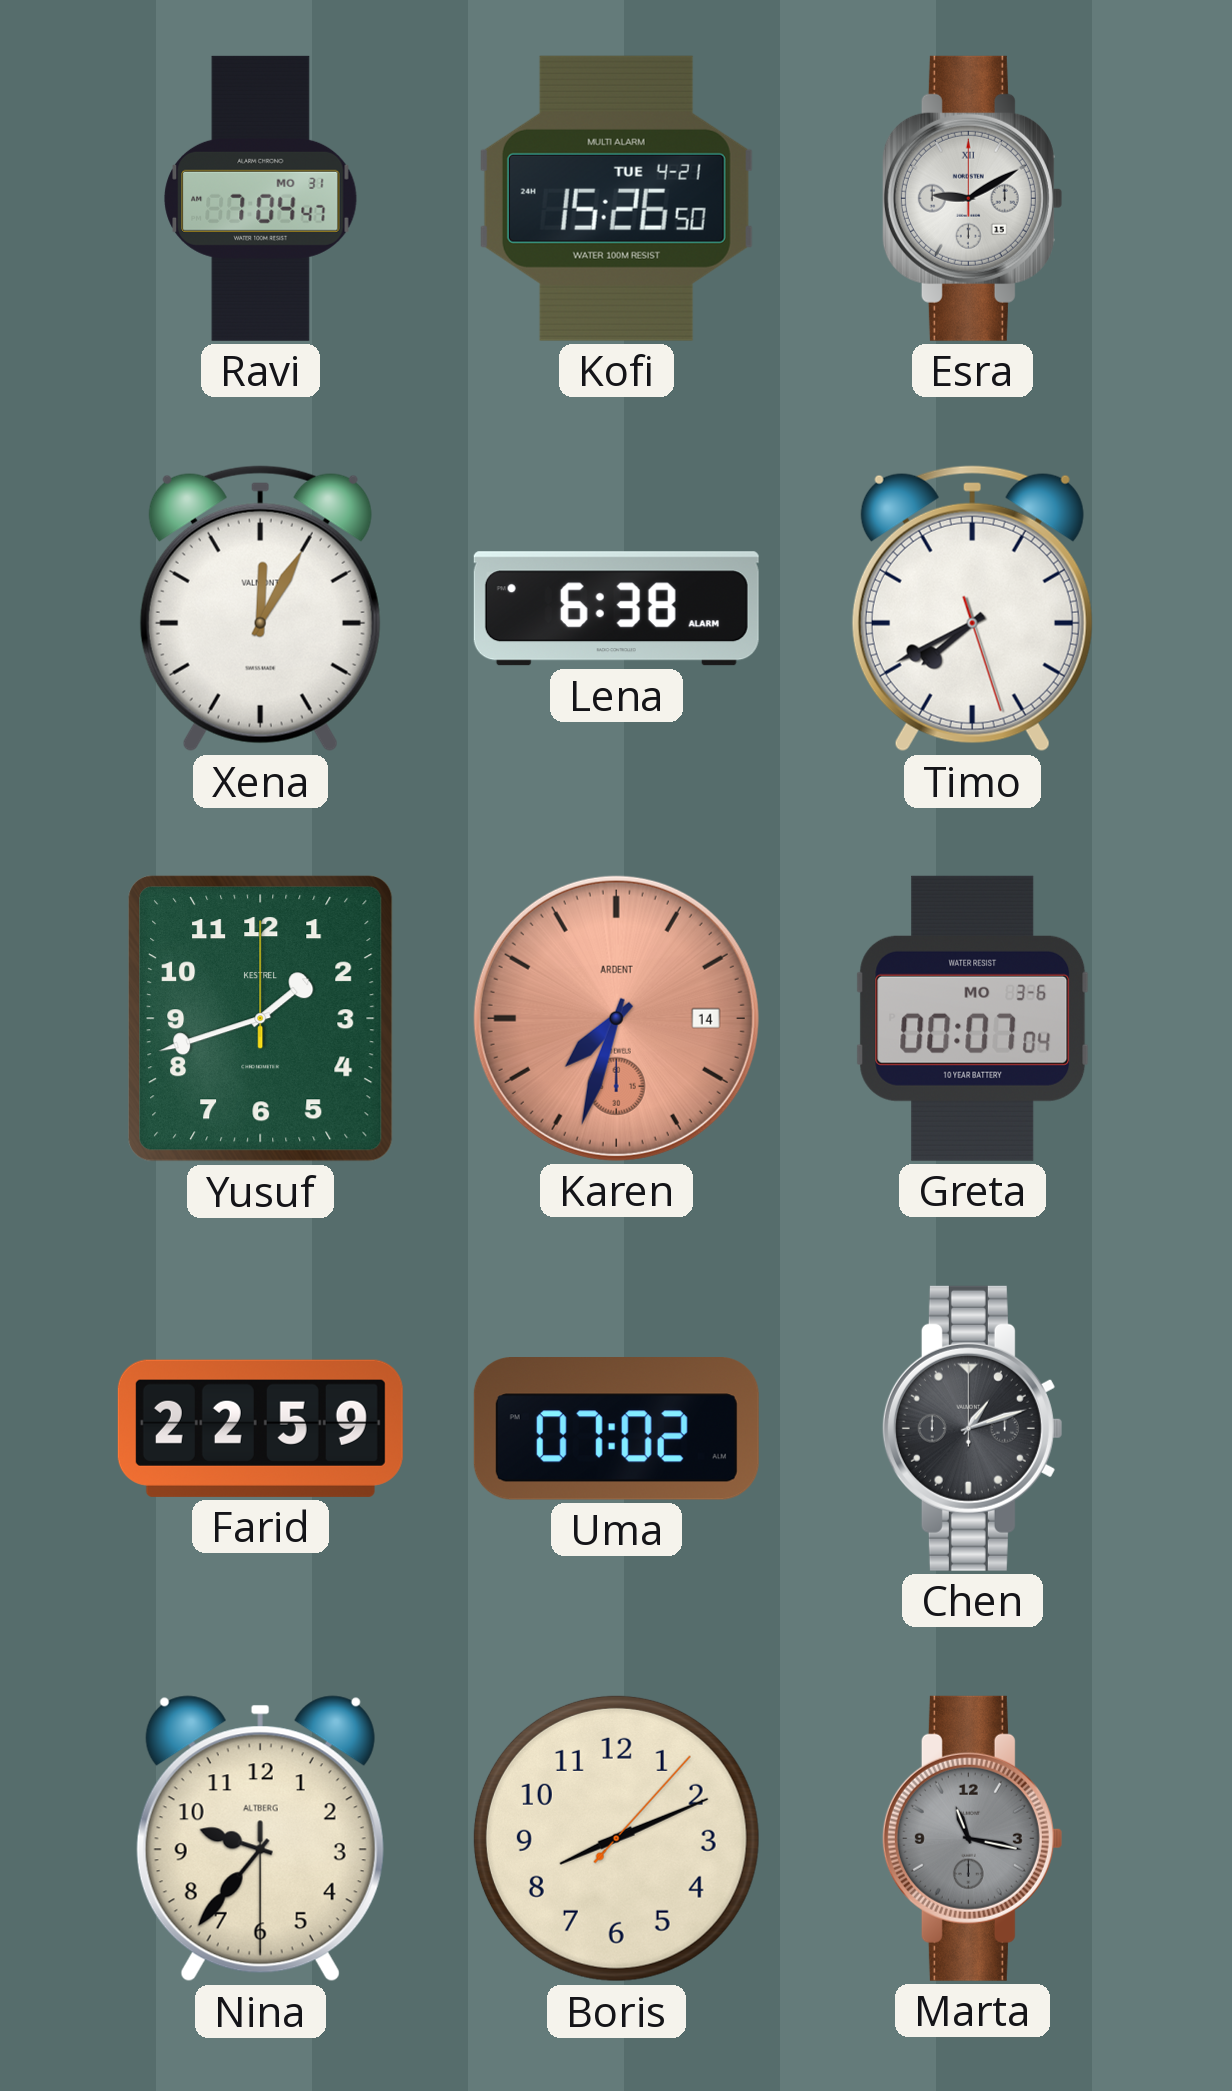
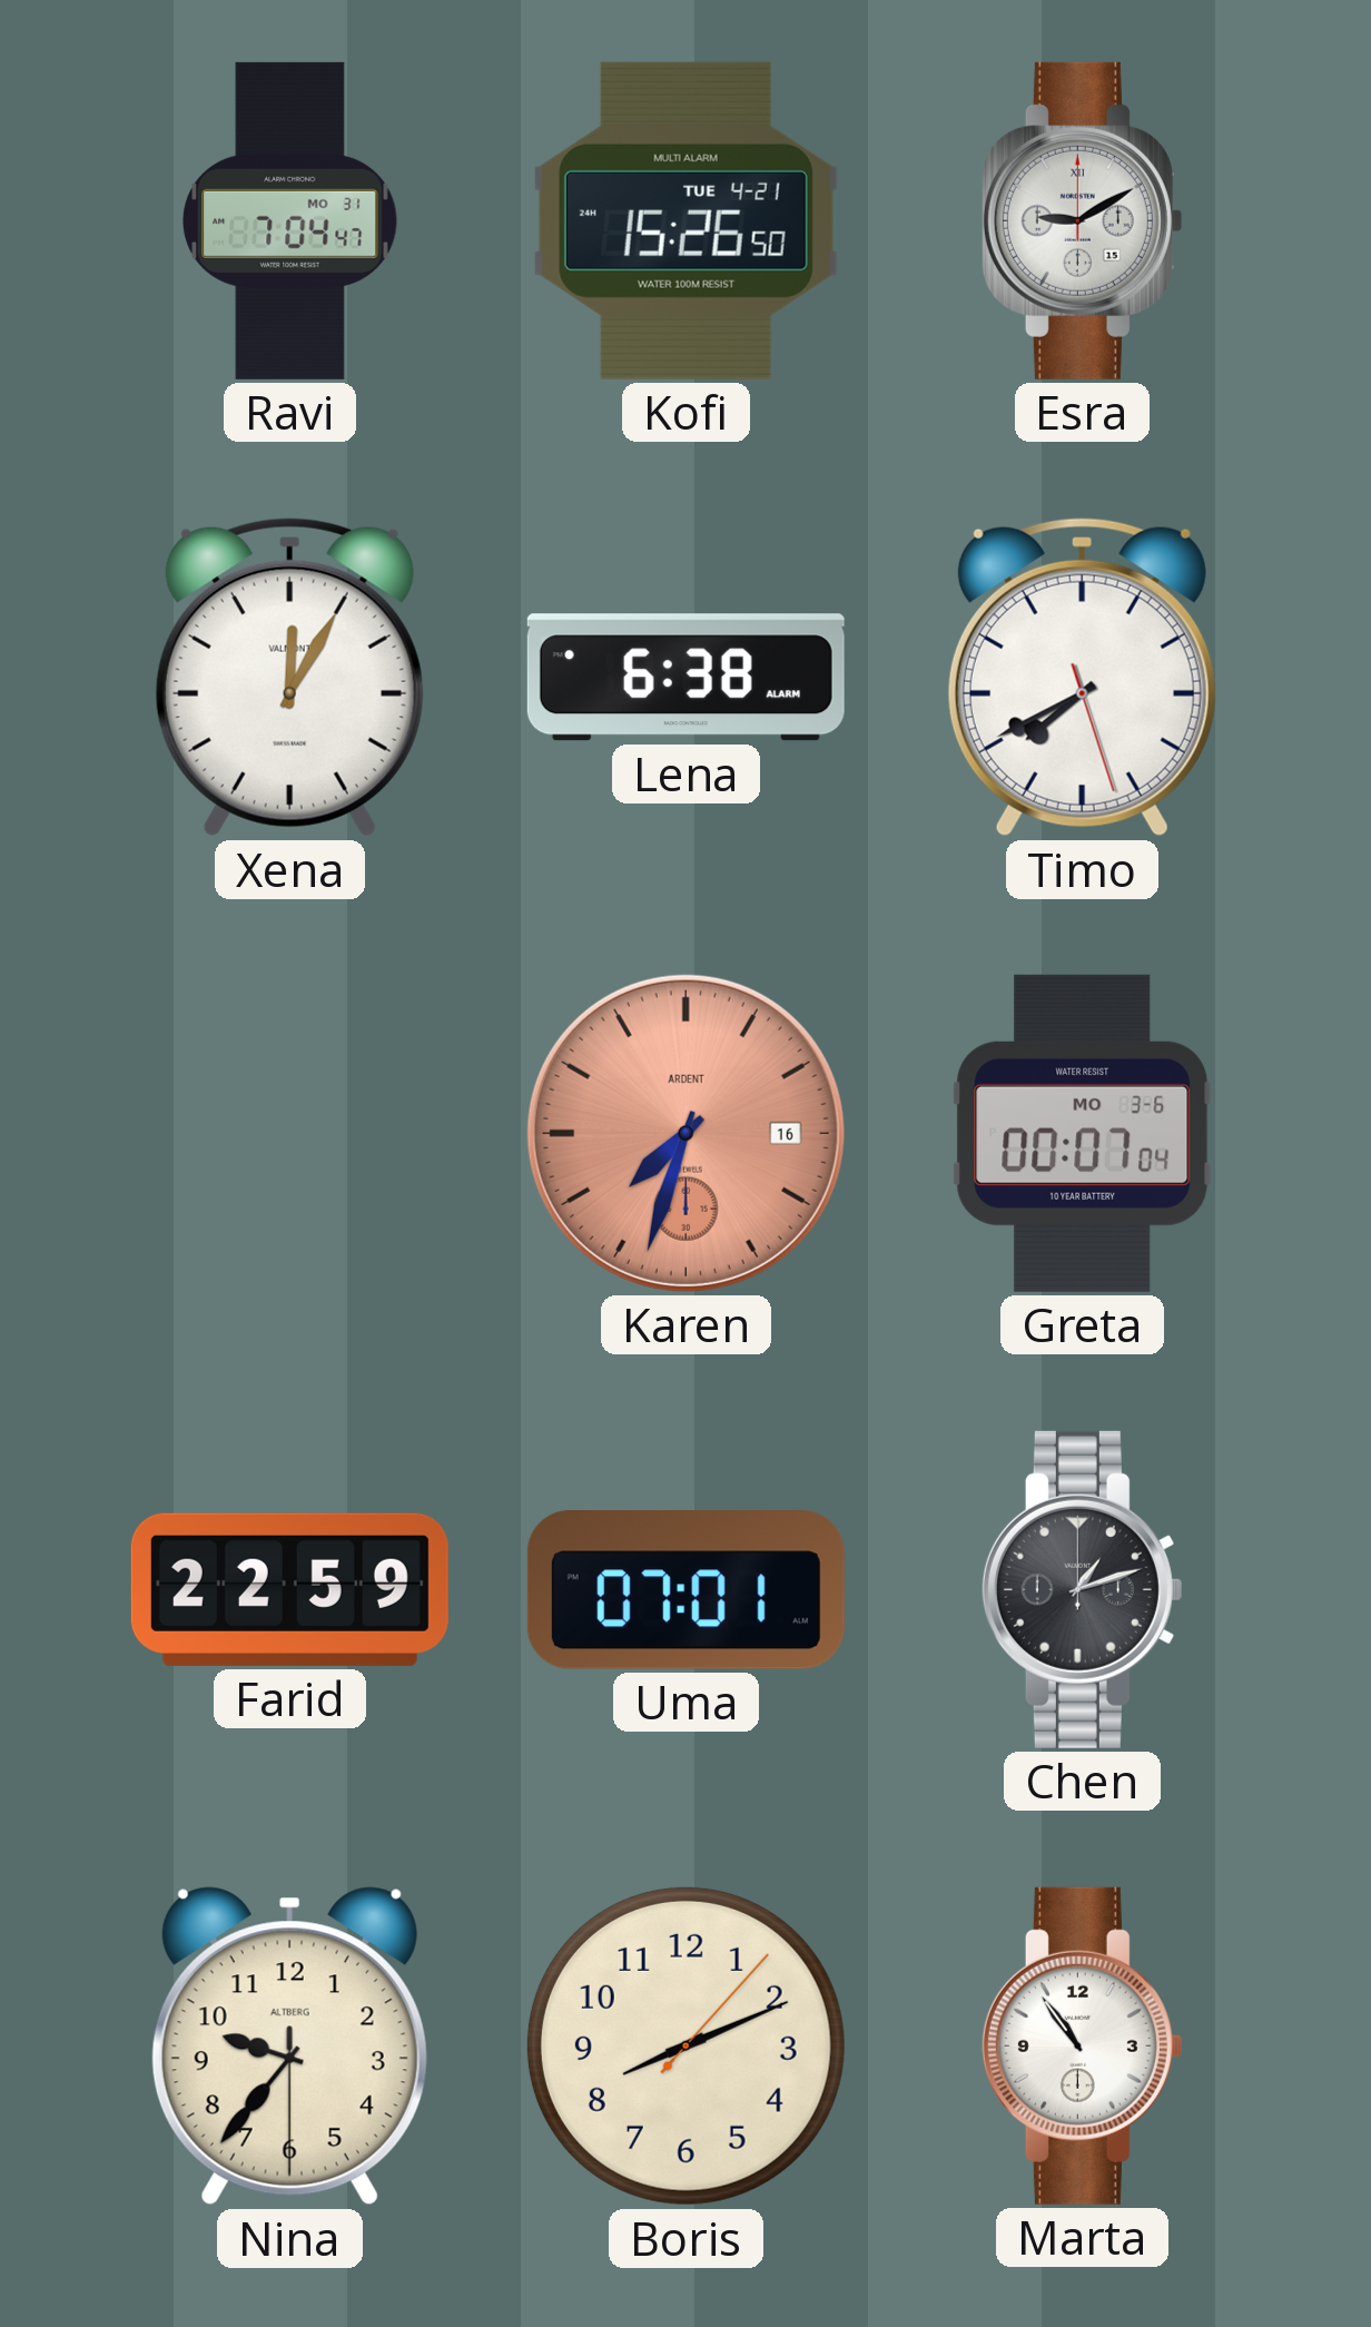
Yusuf: 1:42 -> none
Karen date: 14 -> 16
Uma: 07:02 -> 07:01
Marta: 11:17 -> 10:54
Marta dial: grey -> white
